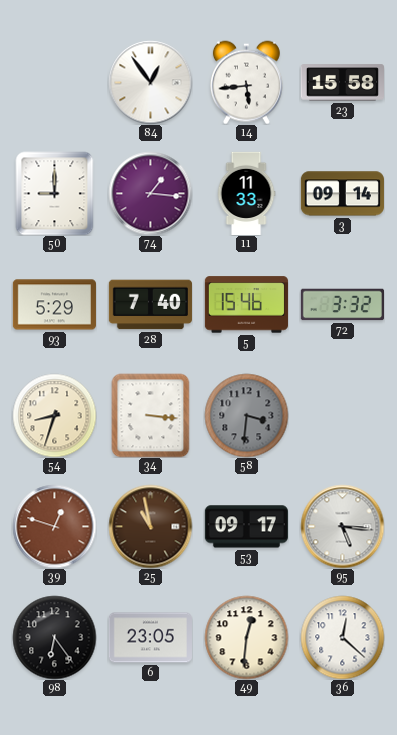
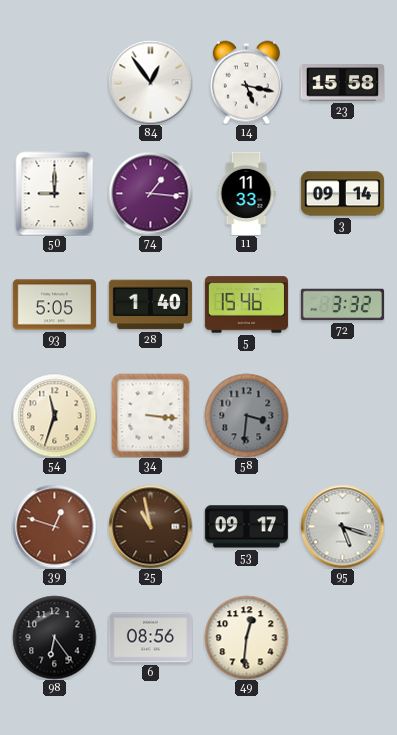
14: 5:44 -> 5:17
93: 5:29 -> 5:05
28: 7:40 -> 1:40
54: 8:33 -> 11:33
95: 5:16 -> 5:18
6: 23:05 -> 08:56
36: 12:22 -> none
